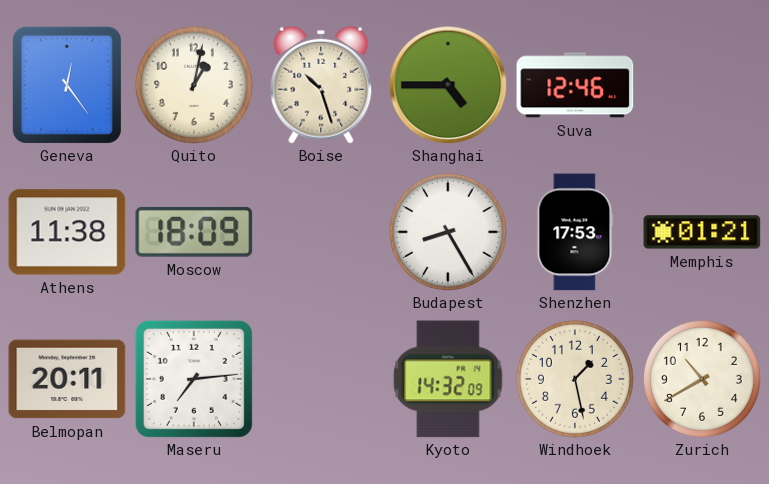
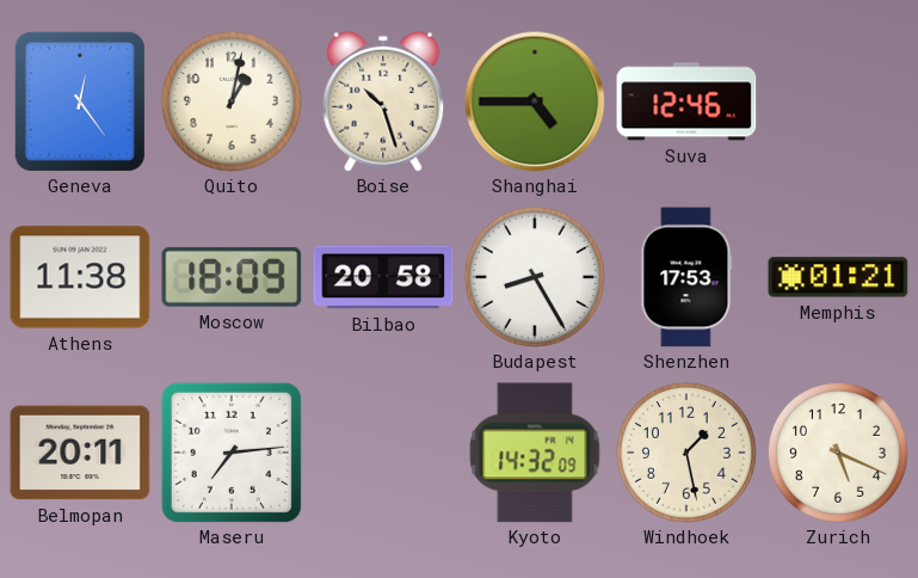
Bilbao: none -> 20:58
Zurich: 10:40 -> 5:19
